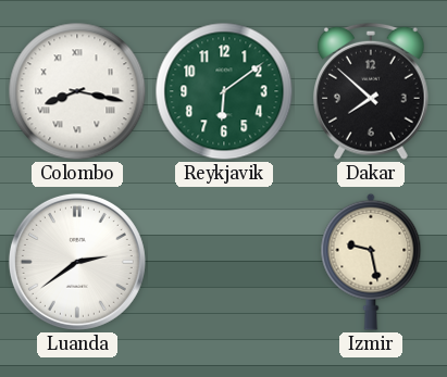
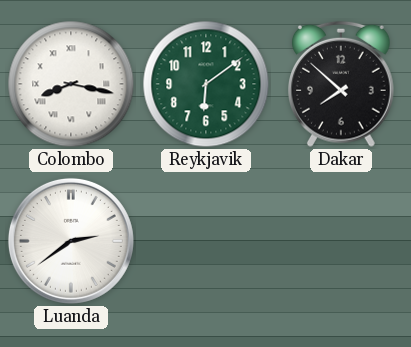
Izmir: 9:28 -> none
